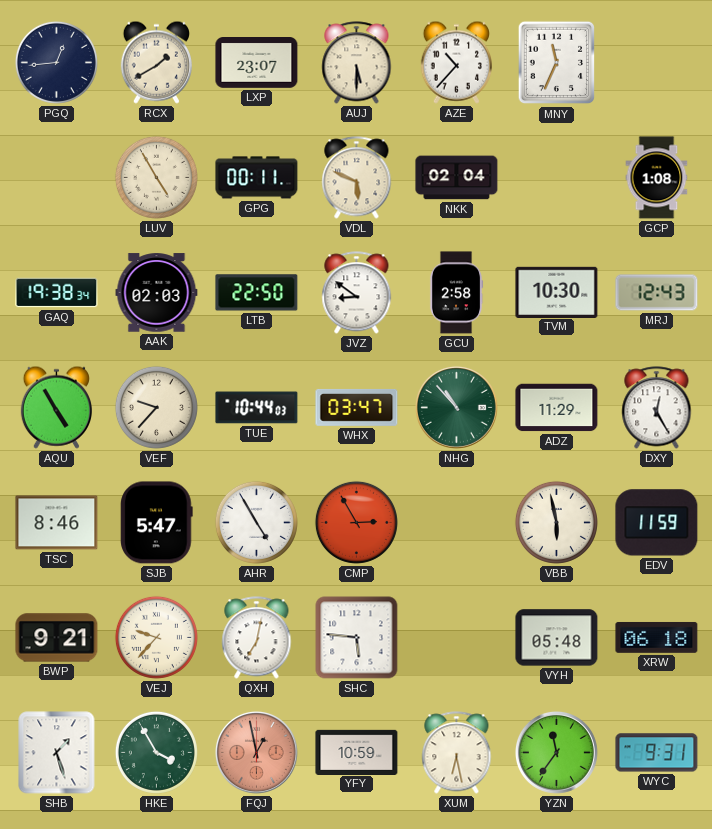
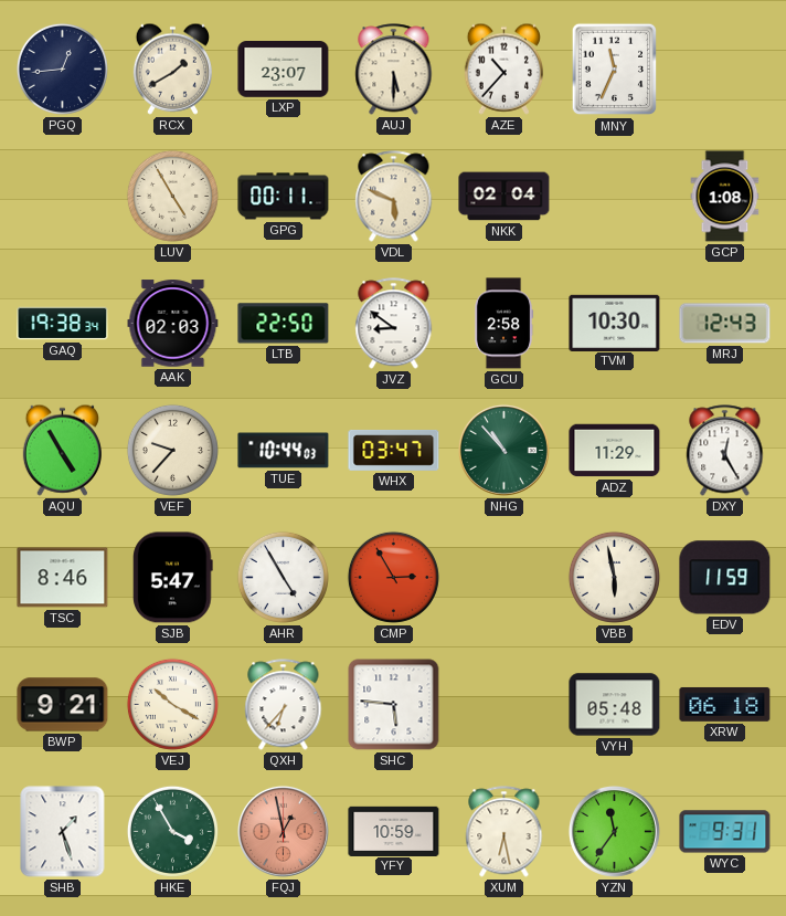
VEJ: 9:37 -> 10:20
QXH: 7:02 -> 6:37
